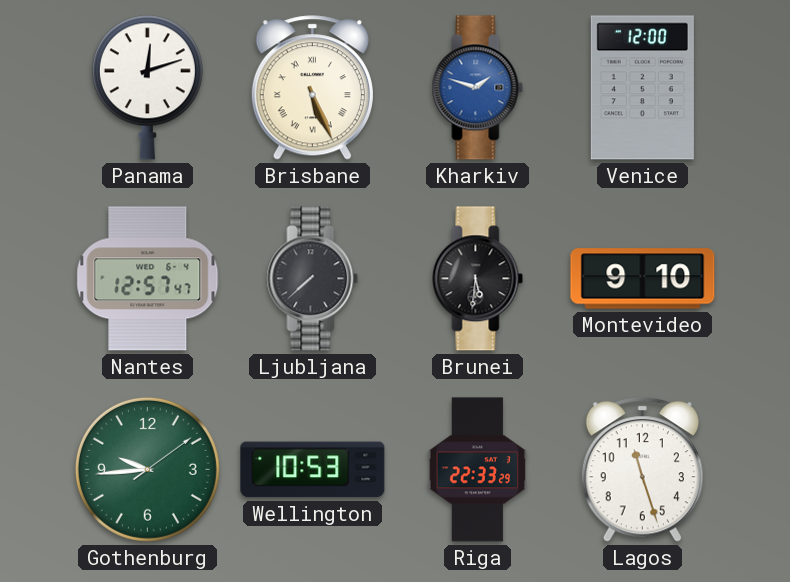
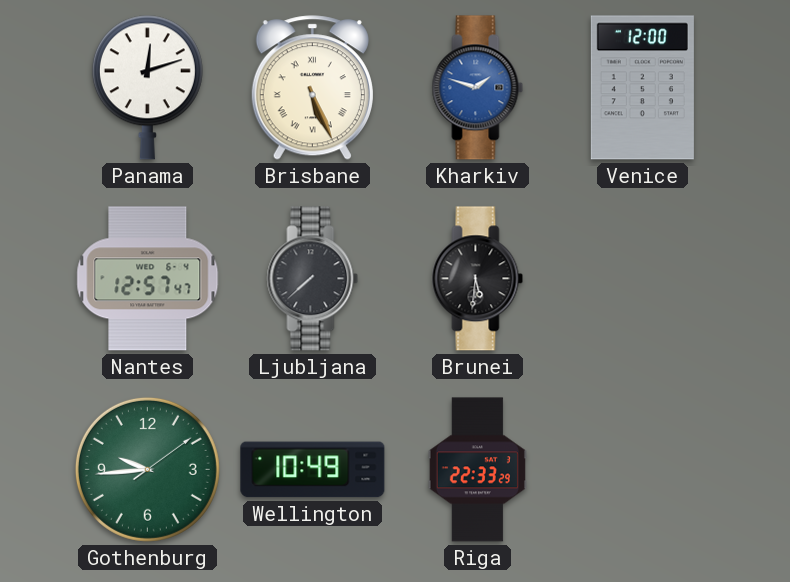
Montevideo: 9:10 -> none
Wellington: 10:53 -> 10:49
Lagos: 11:27 -> none
